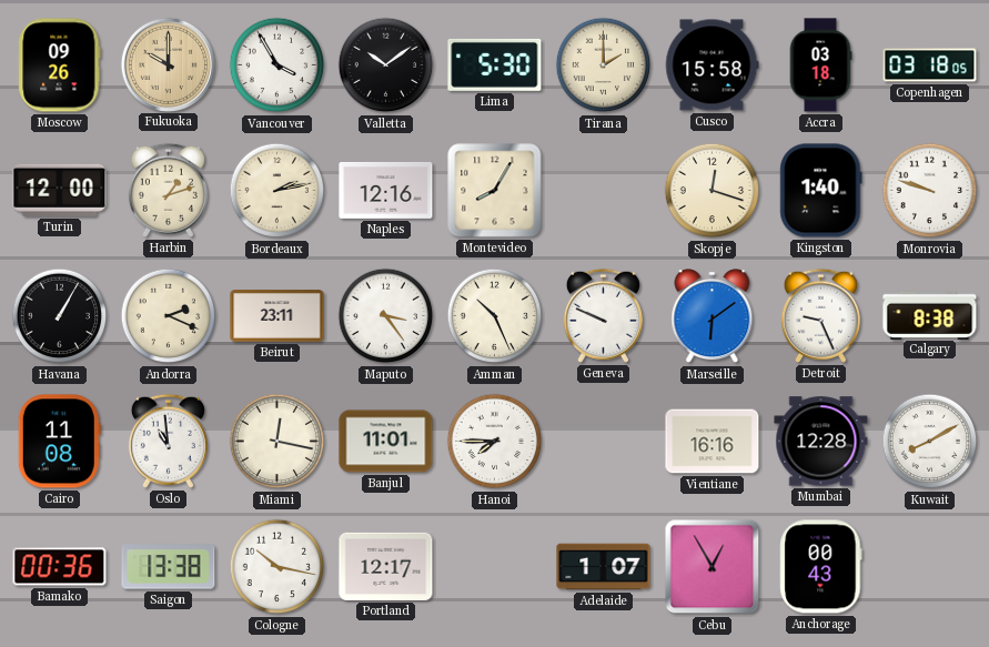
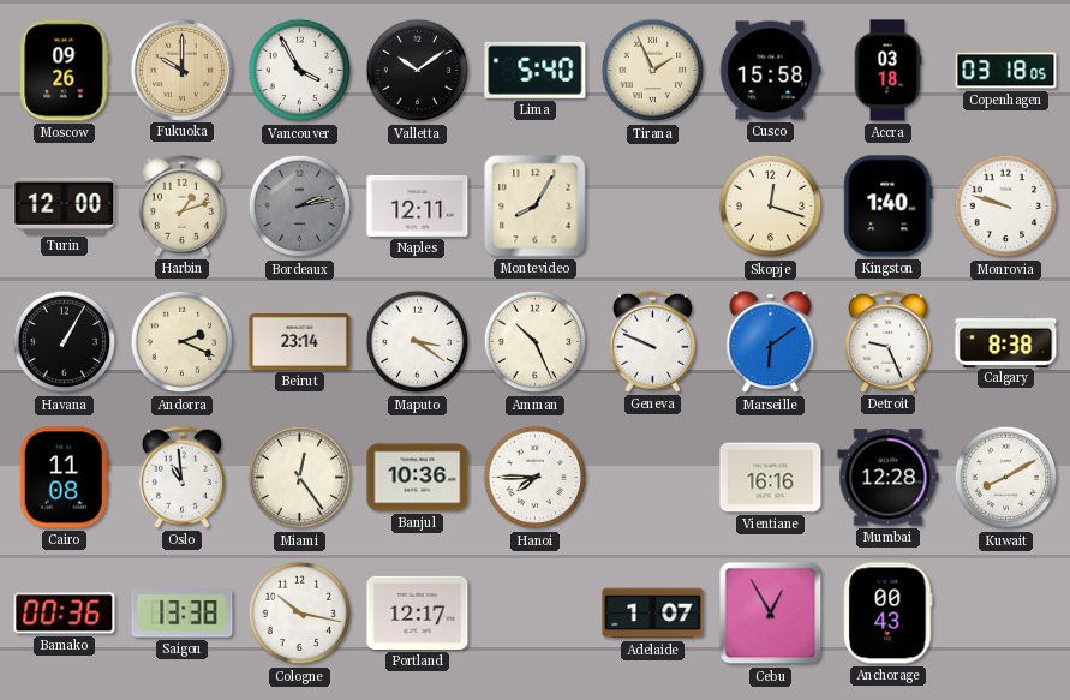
Lima: 5:30 -> 5:40
Tirana: 2:00 -> 1:56
Bordeaux dial: cream -> grey
Naples: 12:16 -> 12:11
Beirut: 23:11 -> 23:14
Maputo: 3:24 -> 3:21
Miami: 12:17 -> 12:24
Banjul: 11:01 -> 10:36
